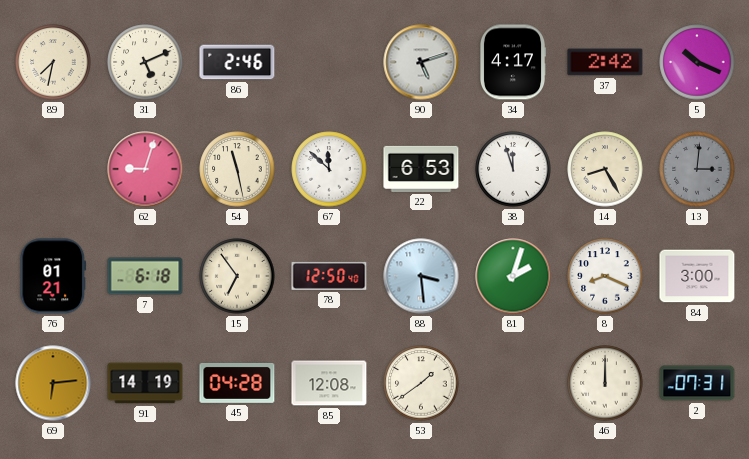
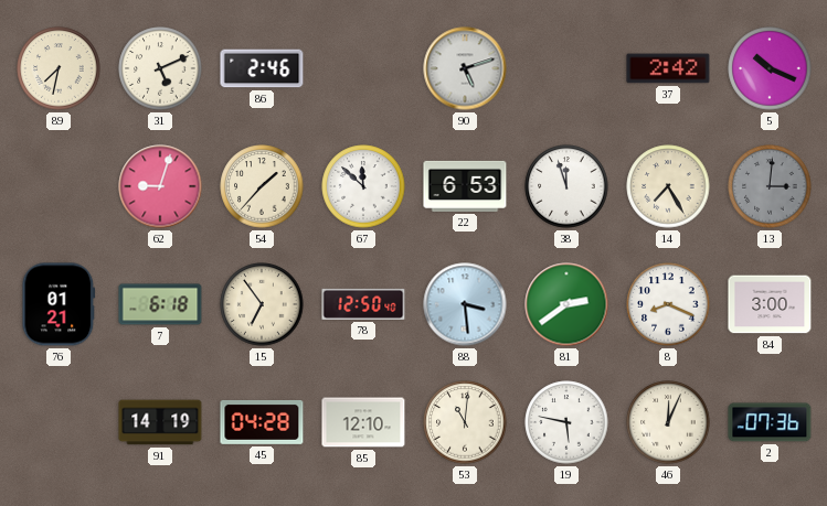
34: 4:17 -> none
54: 11:28 -> 1:37
14: 8:25 -> 7:25
81: 2:03 -> 2:39
69: 6:14 -> none
85: 12:08 -> 12:10
53: 1:39 -> 11:01
19: none -> 5:47
46: 12:00 -> 12:04
2: 07:31 -> 07:36
